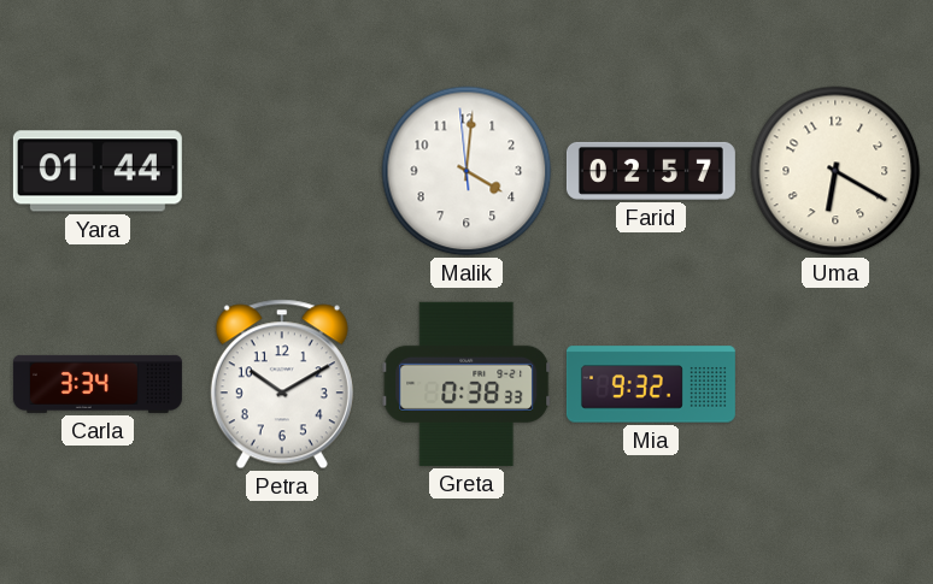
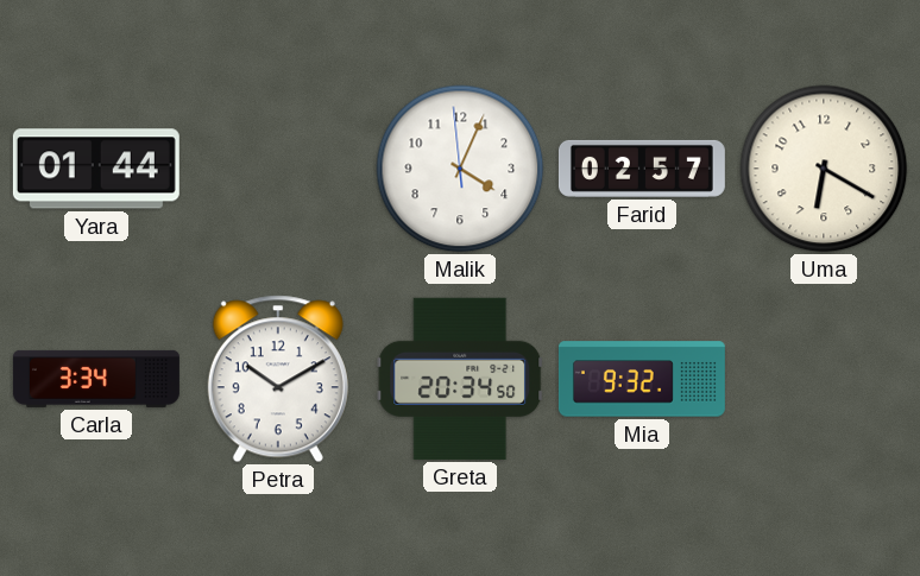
Malik: 4:00 -> 4:03
Greta: 0:38 -> 20:34
